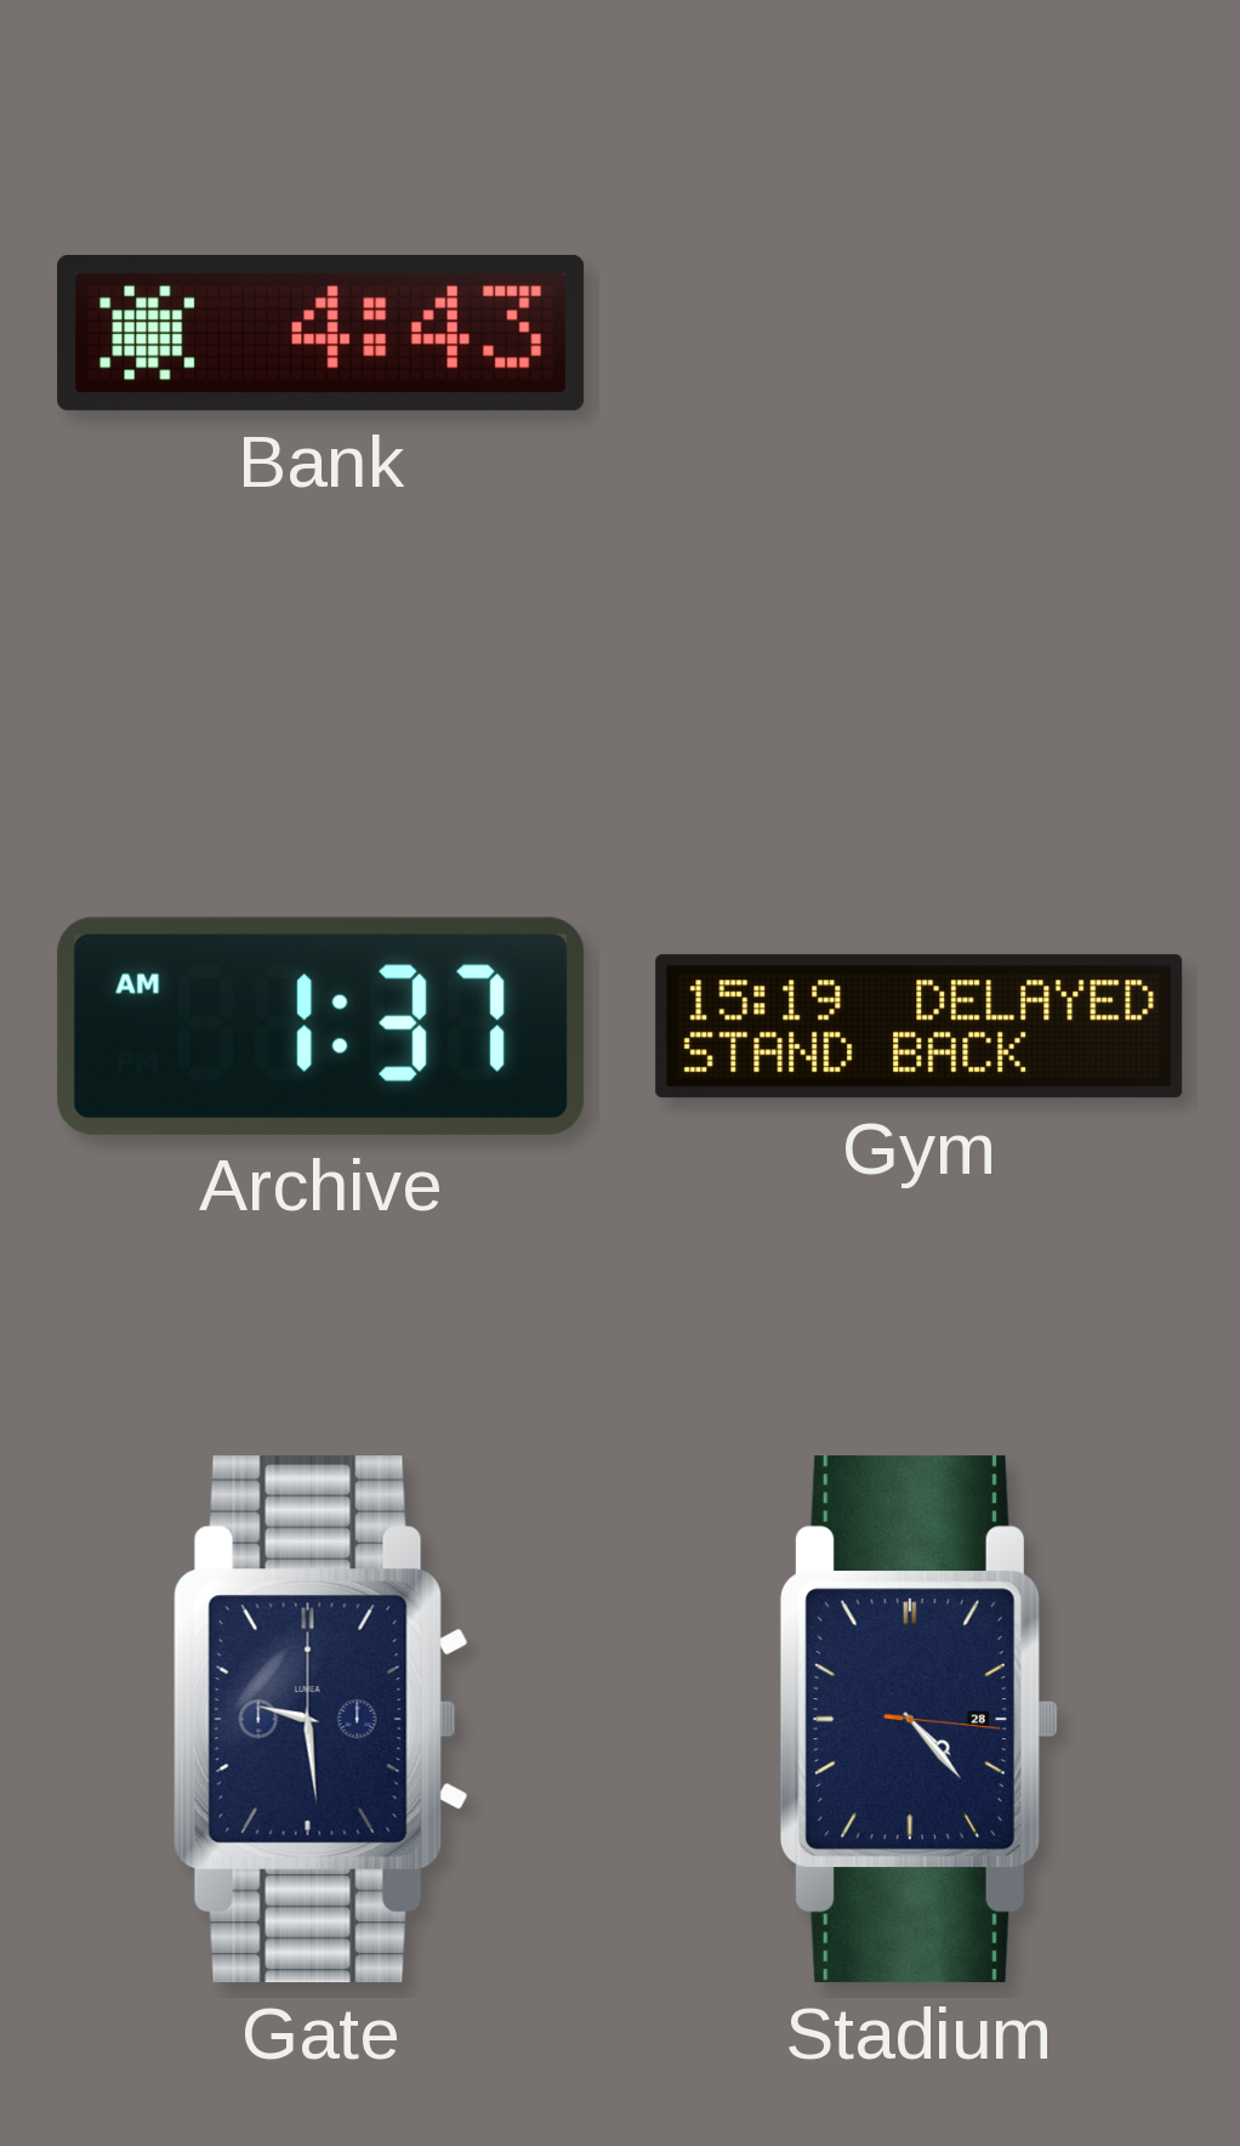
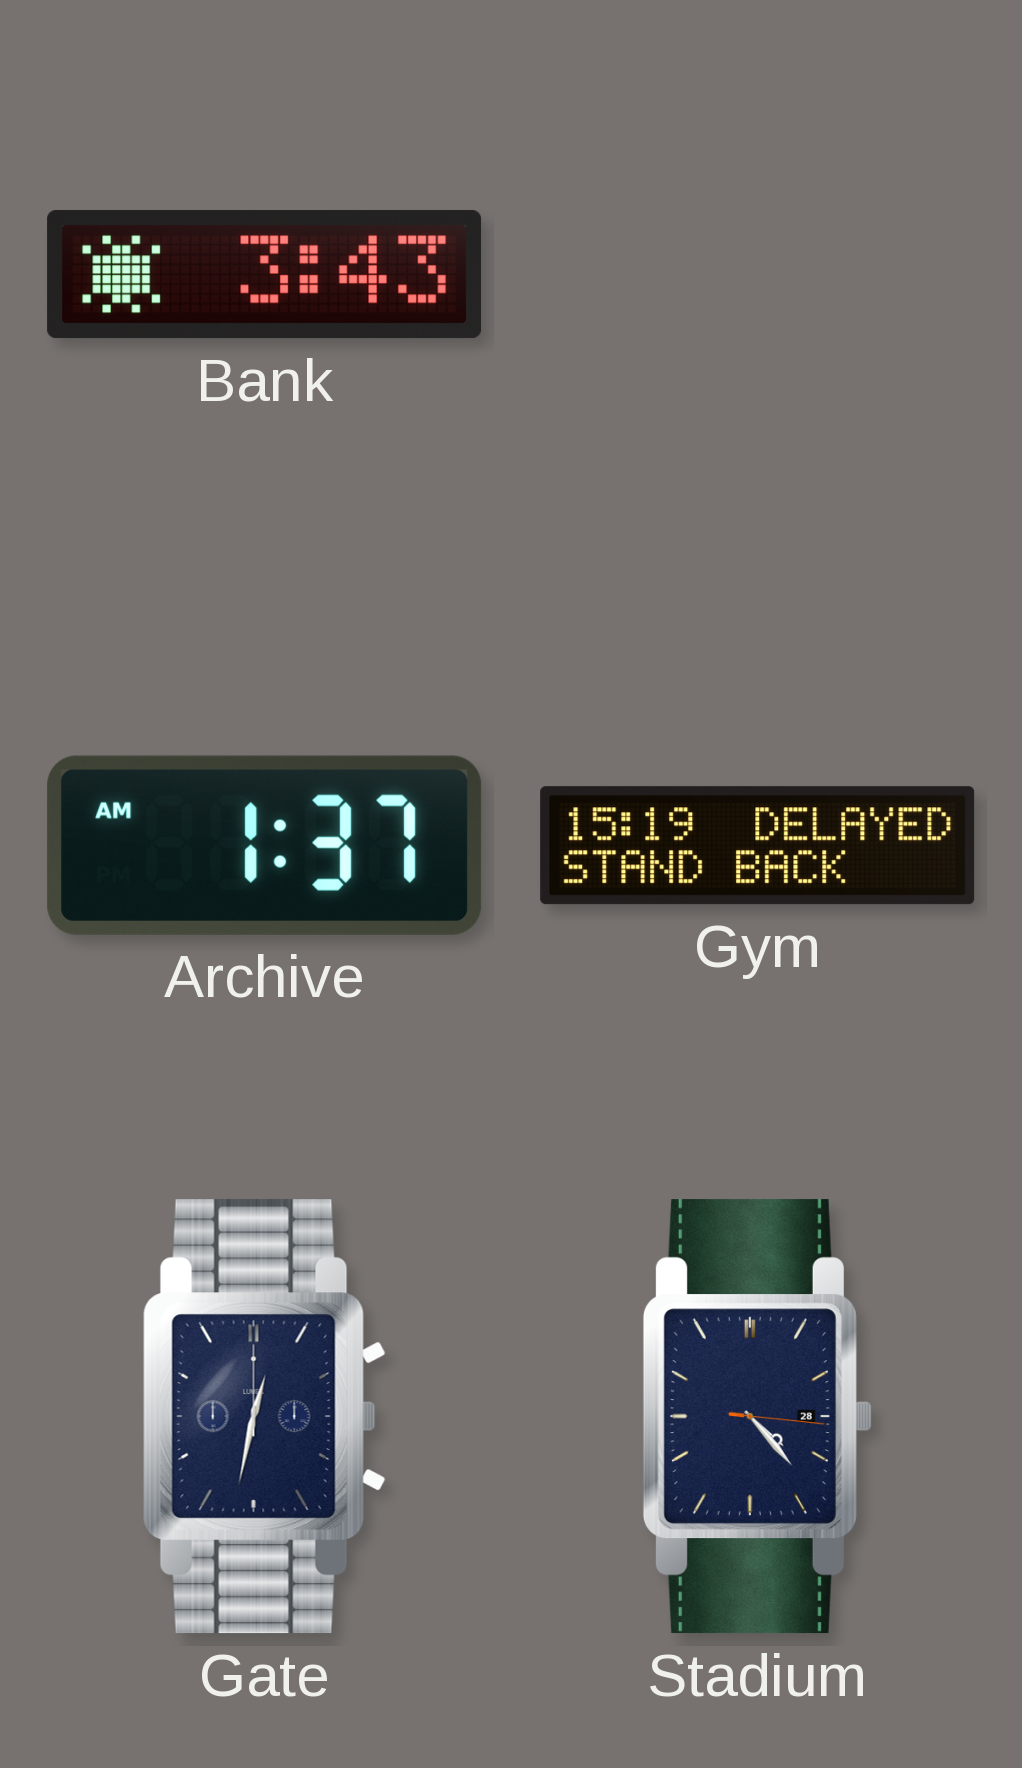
Bank: 4:43 -> 3:43
Gate: 9:29 -> 12:32
